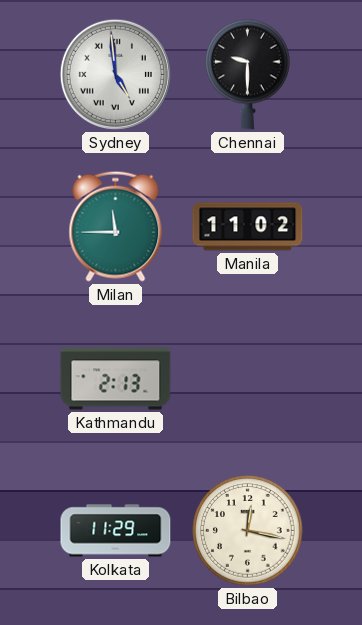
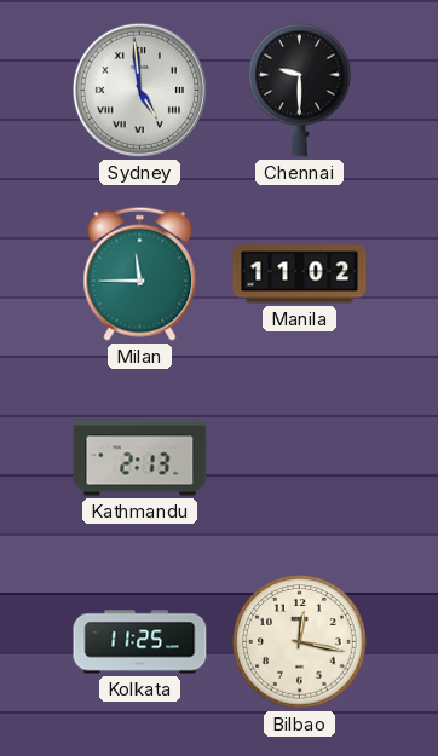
Kolkata: 11:29 -> 11:25
